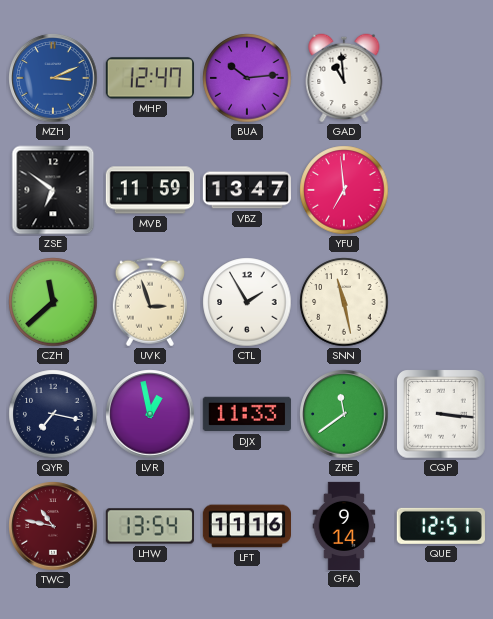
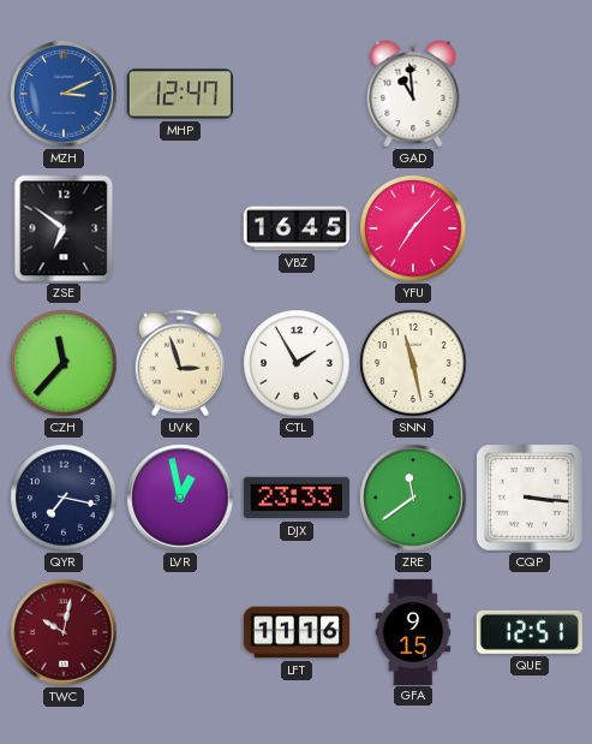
BUA: 10:14 -> none
MVB: 11:59 -> none
VBZ: 13:47 -> 16:45
YFU: 6:59 -> 7:07
CZH: 11:38 -> 11:37
DJX: 11:33 -> 23:33
TWC: 10:47 -> 10:02
LHW: 13:54 -> none
GFA: 9:14 -> 9:15
